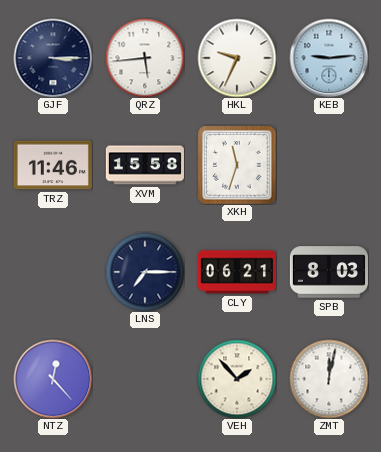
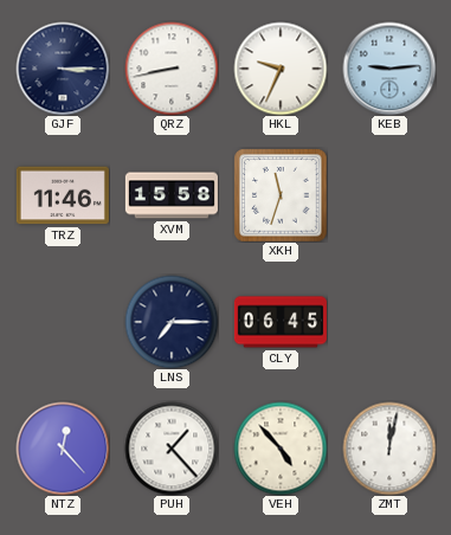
QRZ: 5:44 -> 8:43
CLY: 06:21 -> 06:45
SPB: 8:03 -> none
PUH: none -> 1:23
VEH: 1:53 -> 4:53
